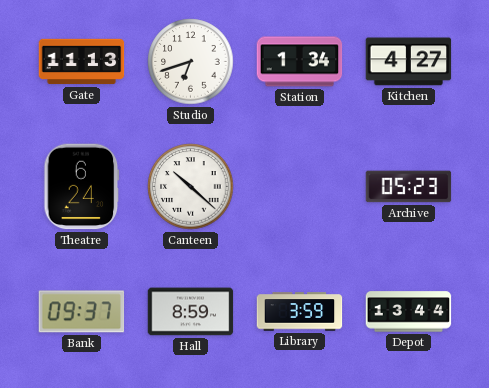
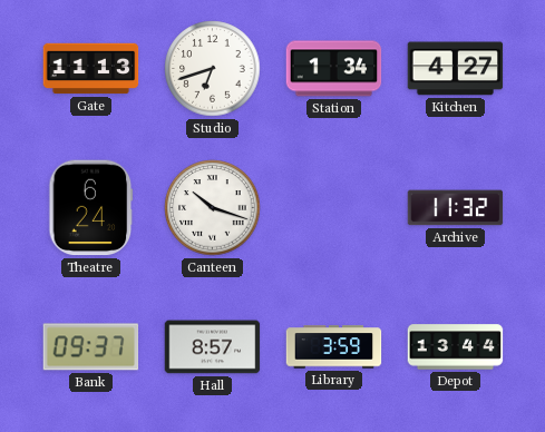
Canteen: 10:22 -> 10:18
Archive: 05:23 -> 11:32
Hall: 8:59 -> 8:57
